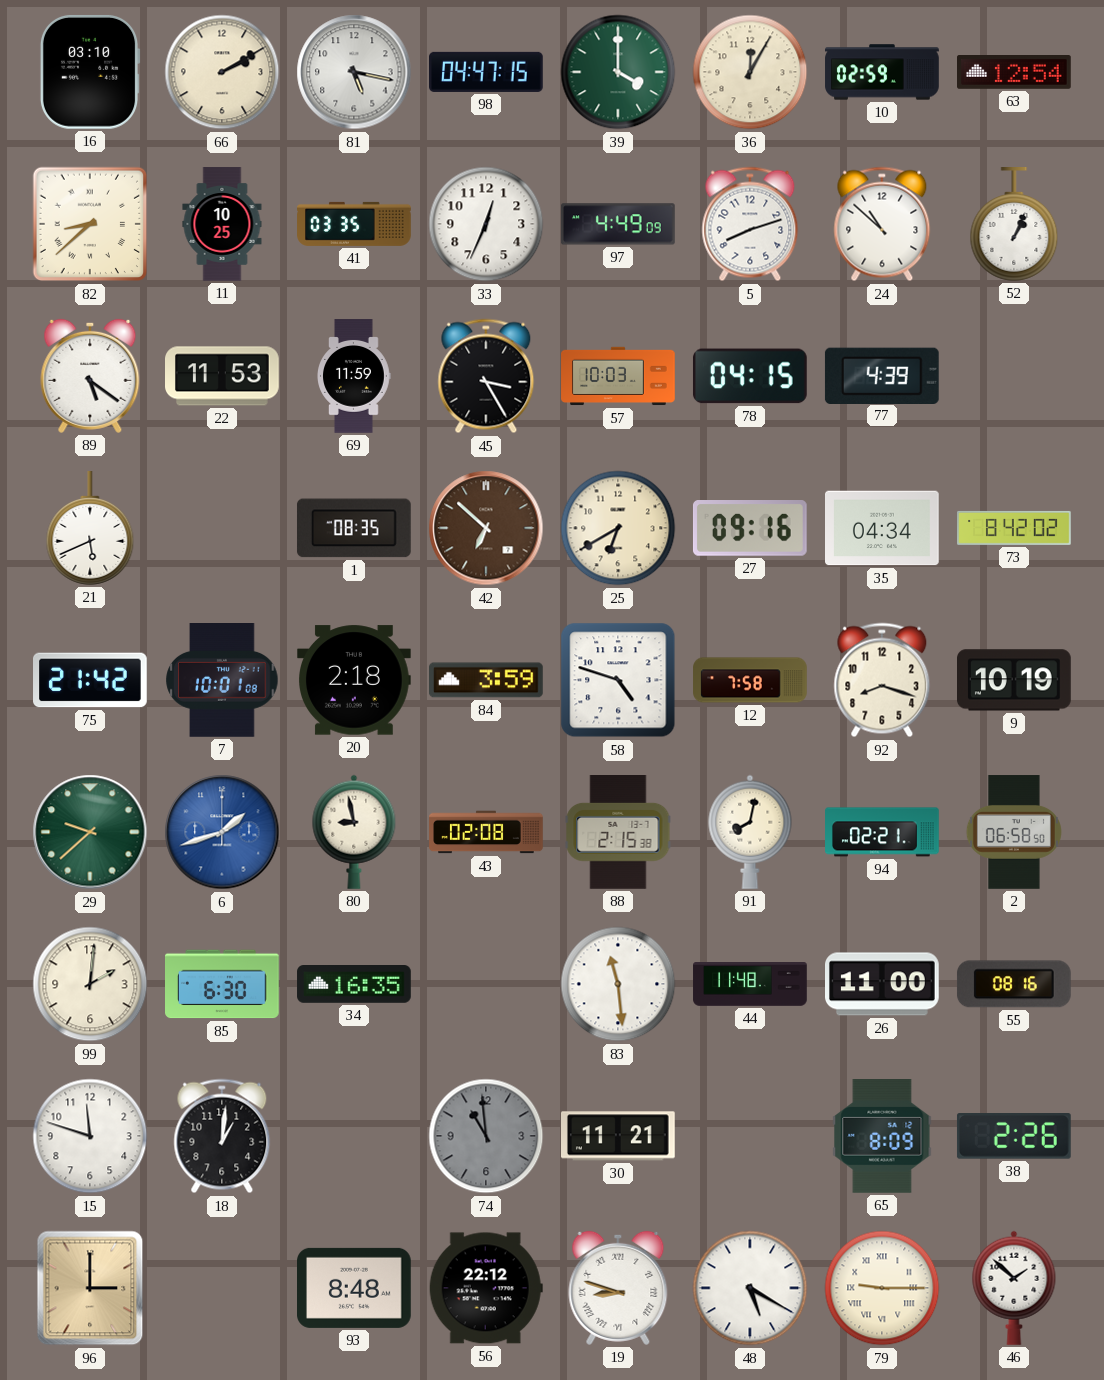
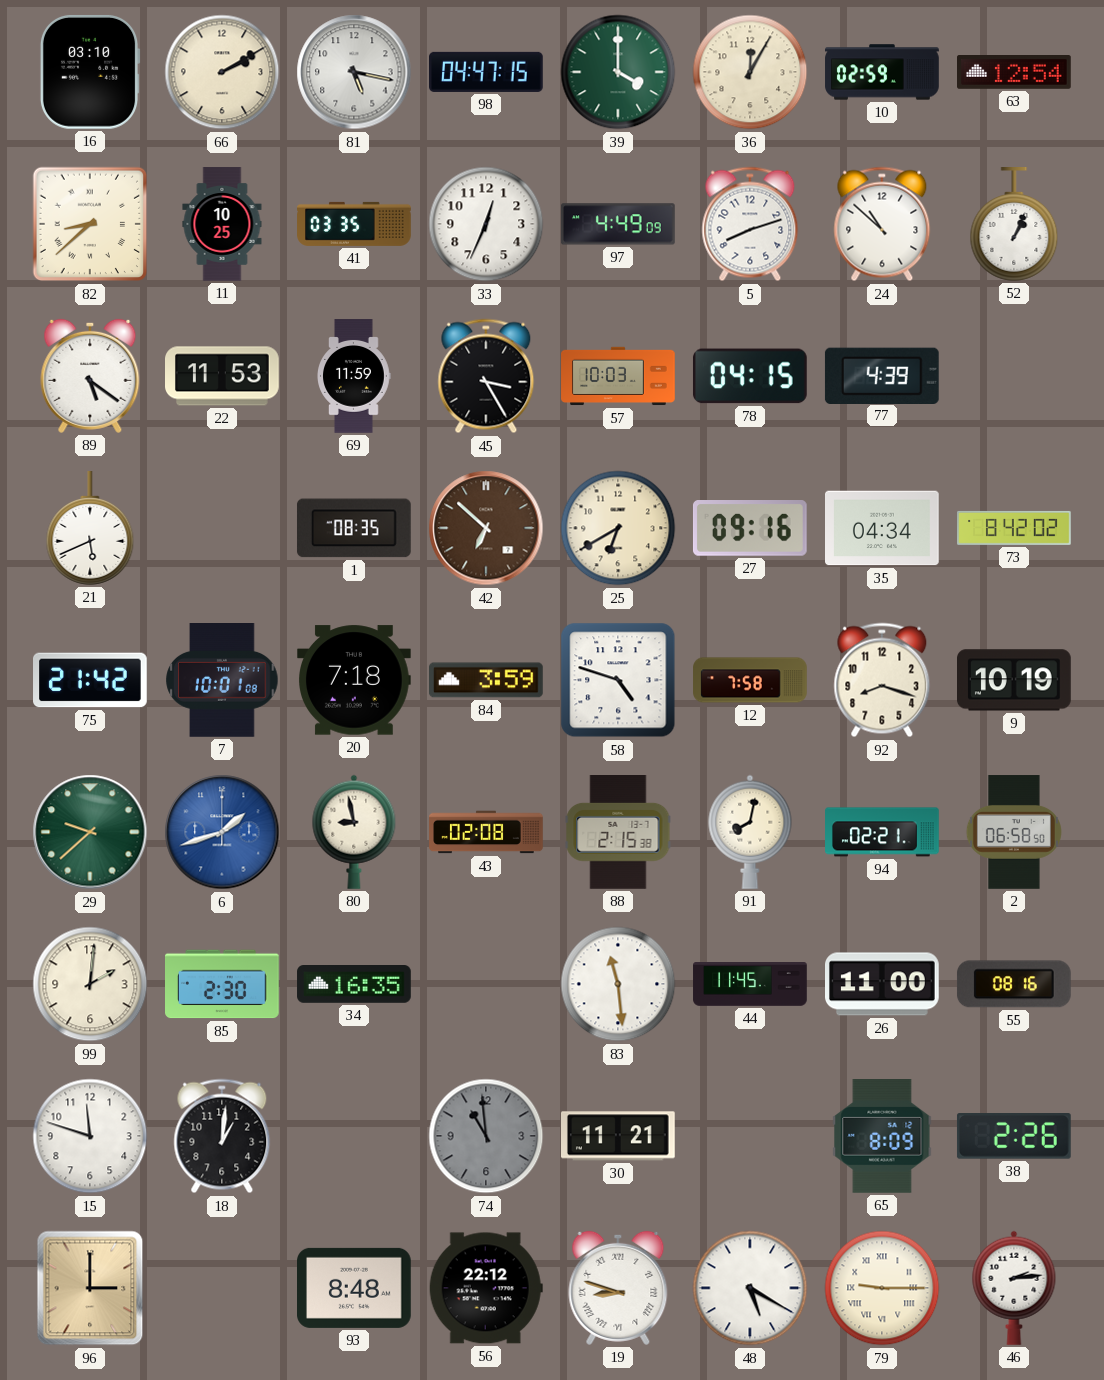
20: 2:18 -> 7:18
85: 6:30 -> 2:30
44: 11:48 -> 11:45
46: 1:52 -> 2:14
